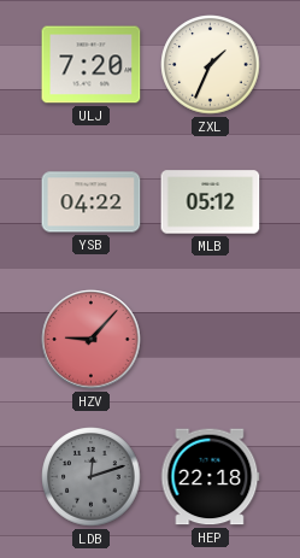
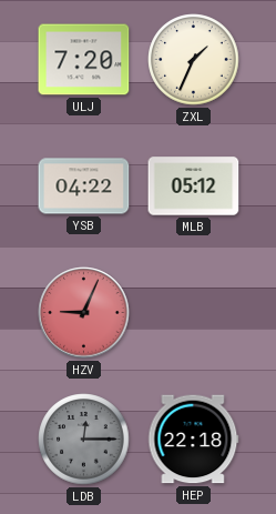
HZV: 9:07 -> 9:04
LDB: 12:12 -> 12:15
